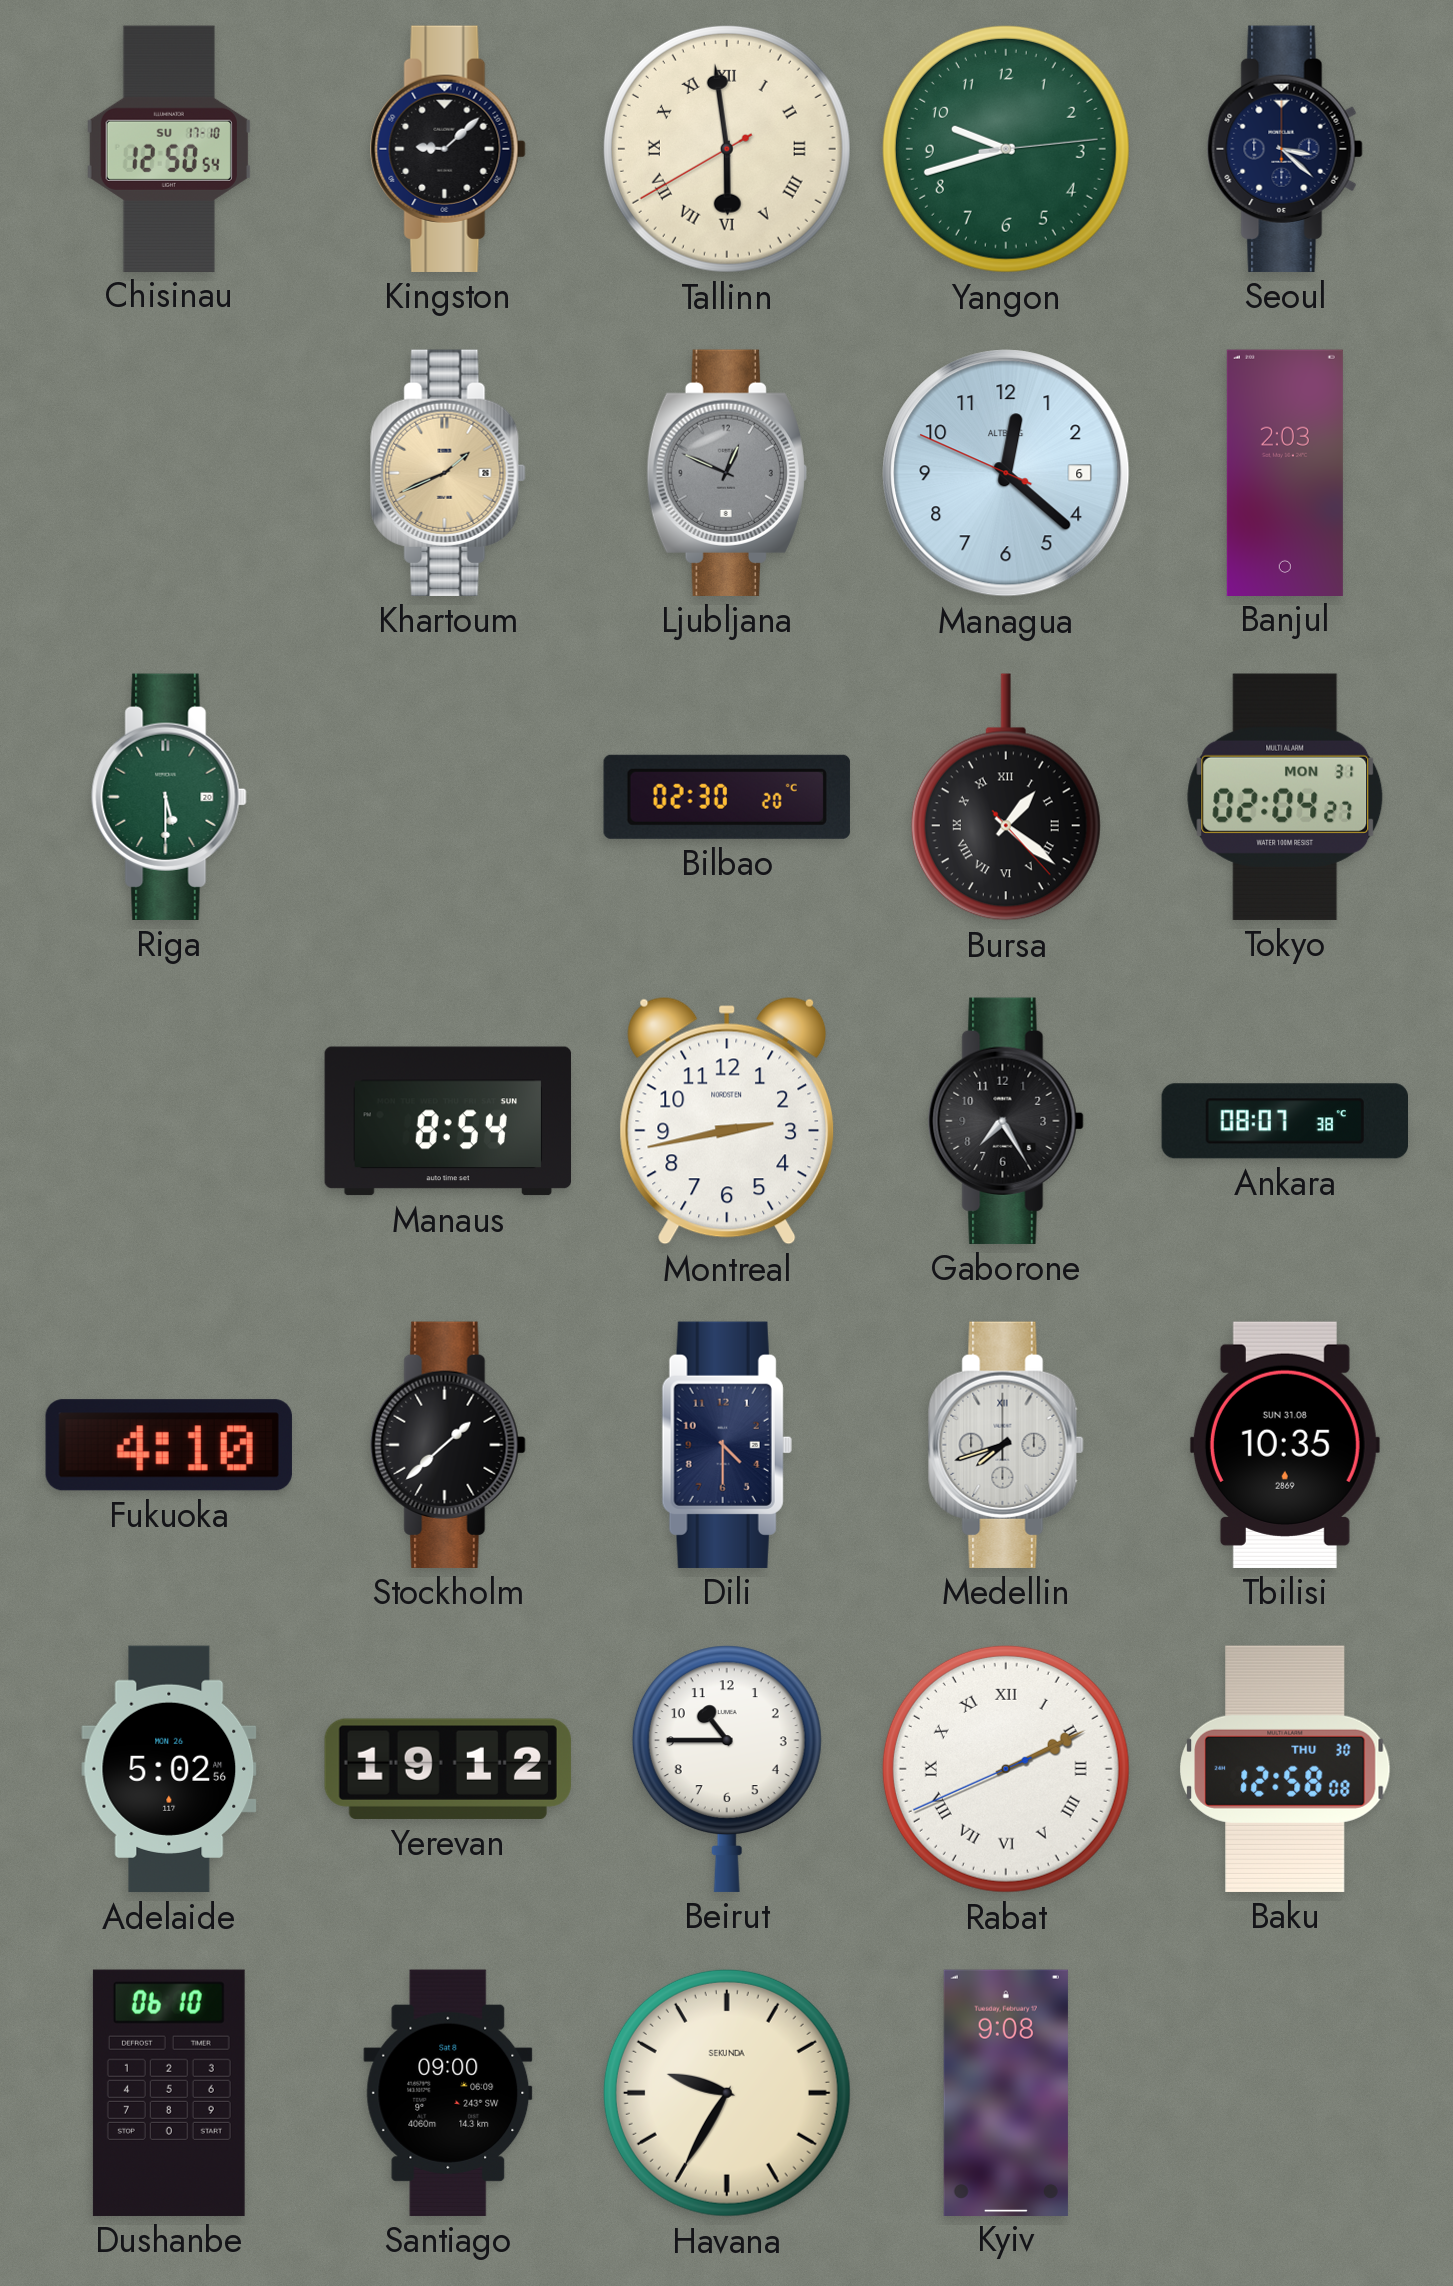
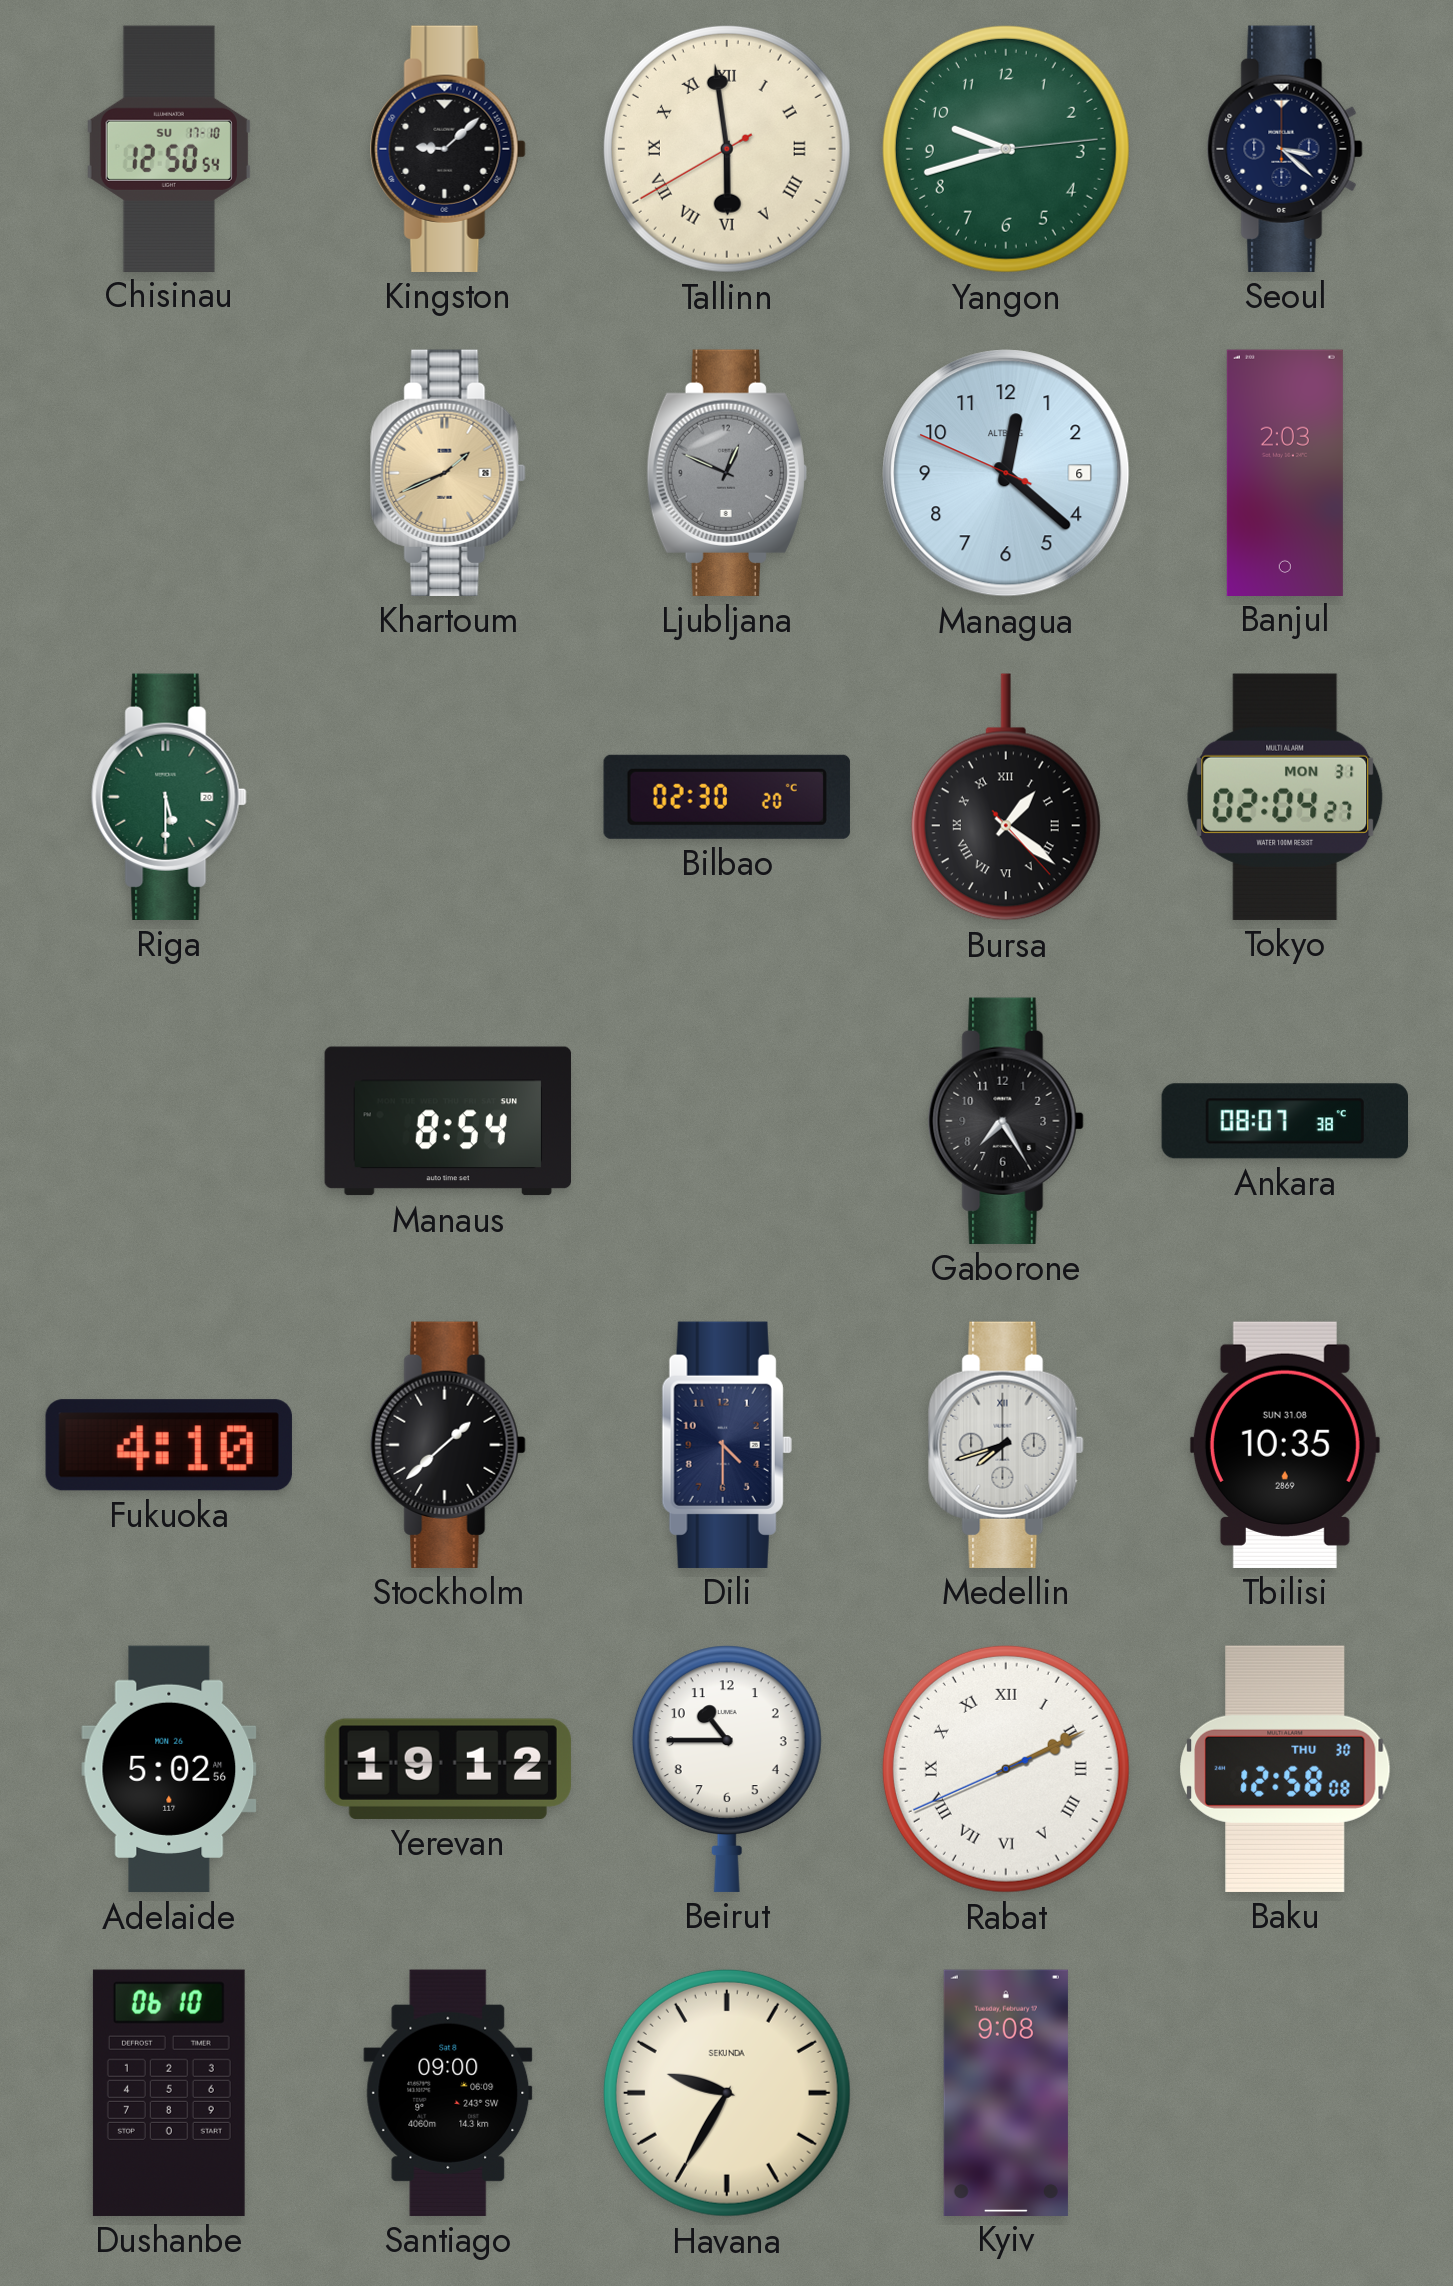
Montreal: 2:43 -> none
